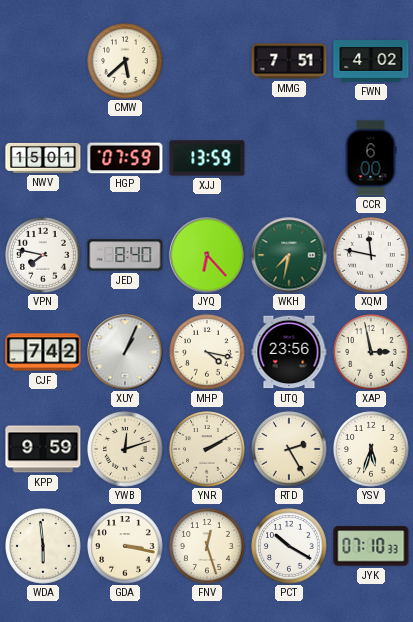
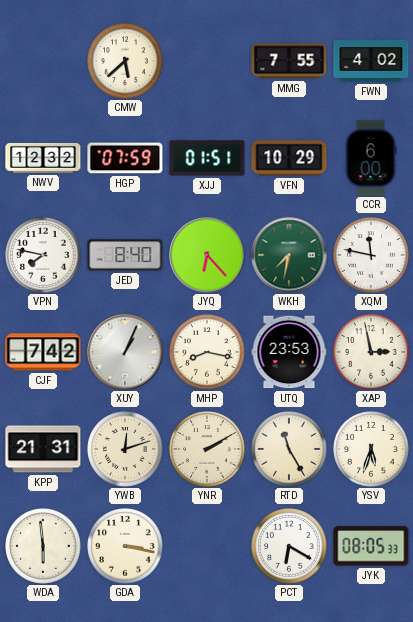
MMG: 7:51 -> 7:55
NWV: 15:01 -> 12:32
XJJ: 13:59 -> 01:51
VFN: none -> 10:29
MHP: 4:17 -> 8:17
UTQ: 23:56 -> 23:53
KPP: 9:59 -> 21:31
RTD: 2:25 -> 11:25
FNV: 12:27 -> none
PCT: 10:20 -> 6:20
JYK: 07:10 -> 08:05
